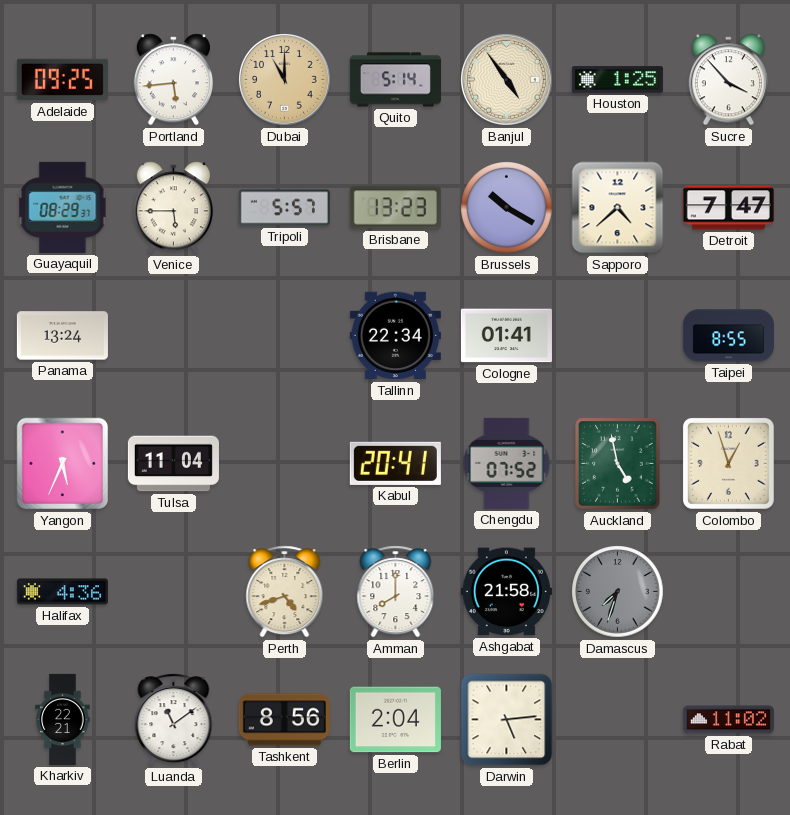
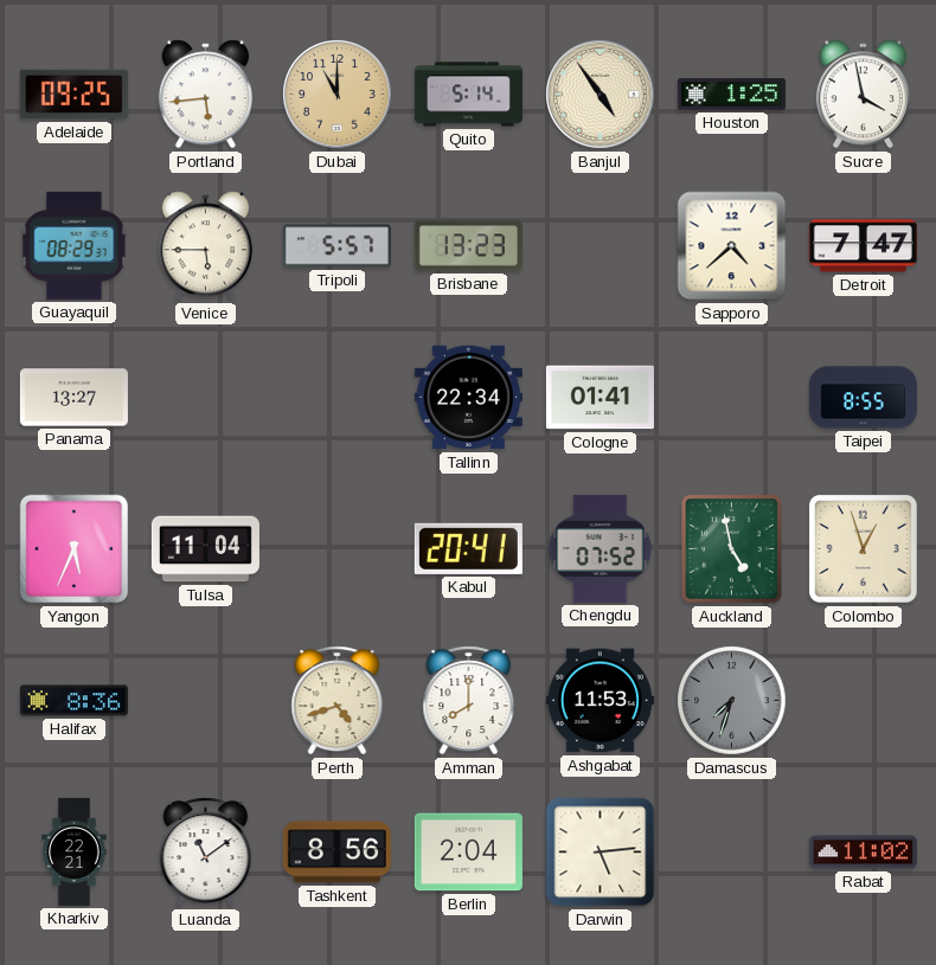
Sucre: 3:53 -> 3:58
Brussels: 10:20 -> none
Panama: 13:24 -> 13:27
Halifax: 4:36 -> 8:36
Ashgabat: 21:58 -> 11:53
